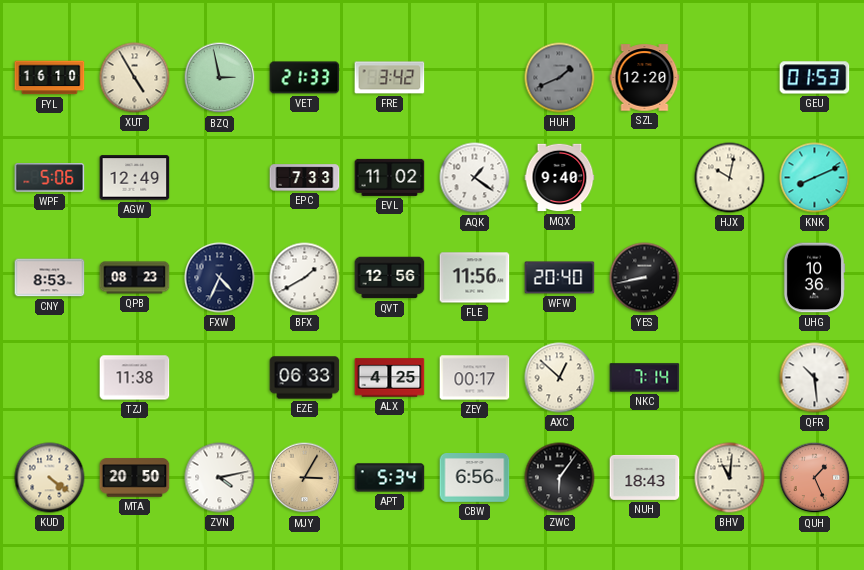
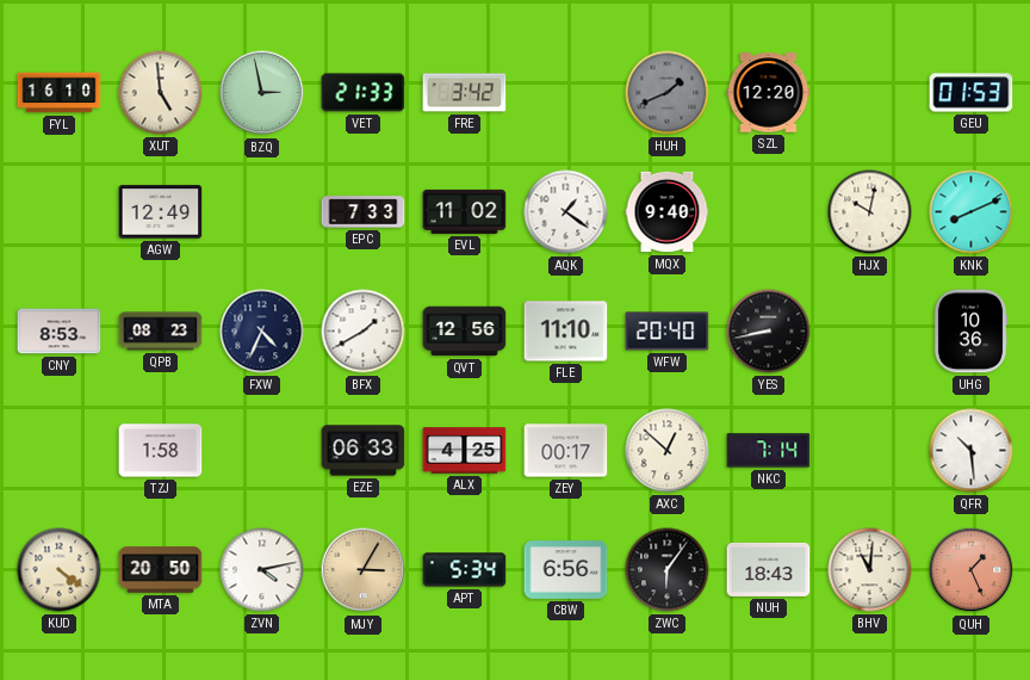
XUT: 4:55 -> 4:59
WPF: 5:06 -> none
FLE: 11:56 -> 11:10
TZJ: 11:38 -> 1:58
